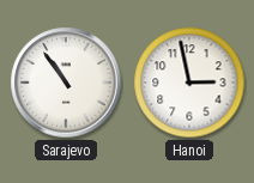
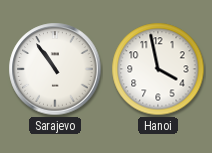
Hanoi: 2:58 -> 3:58
